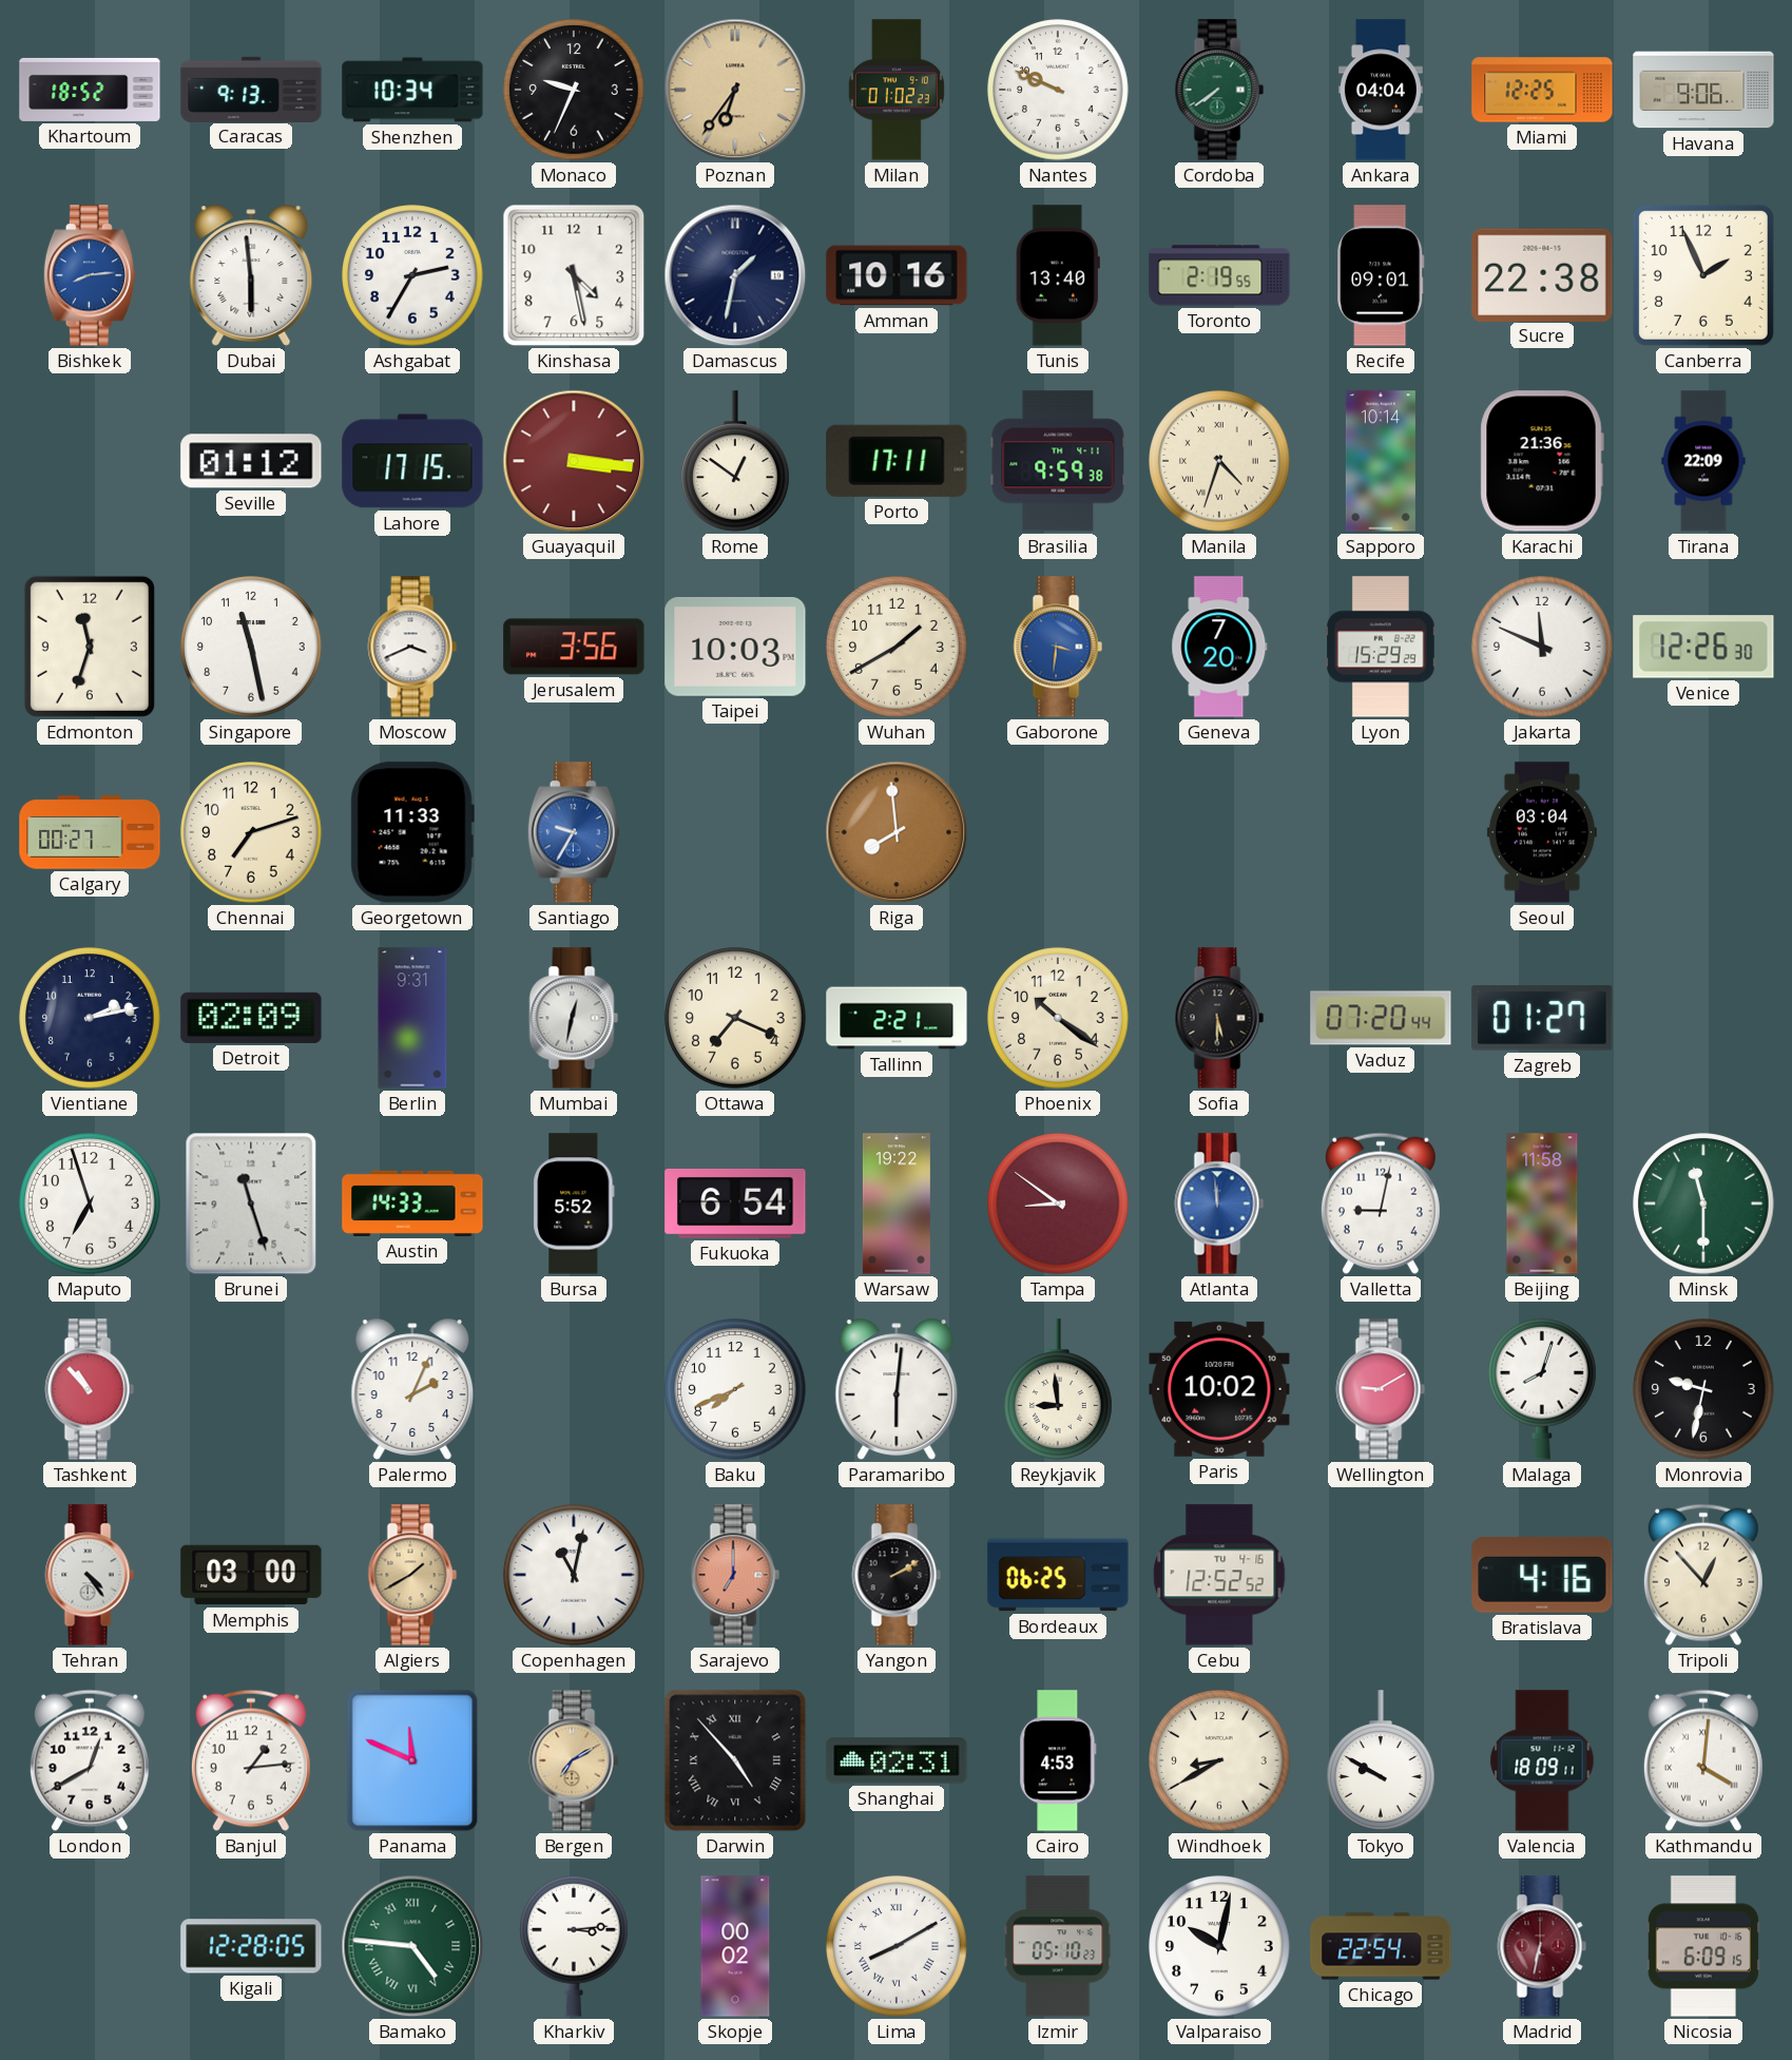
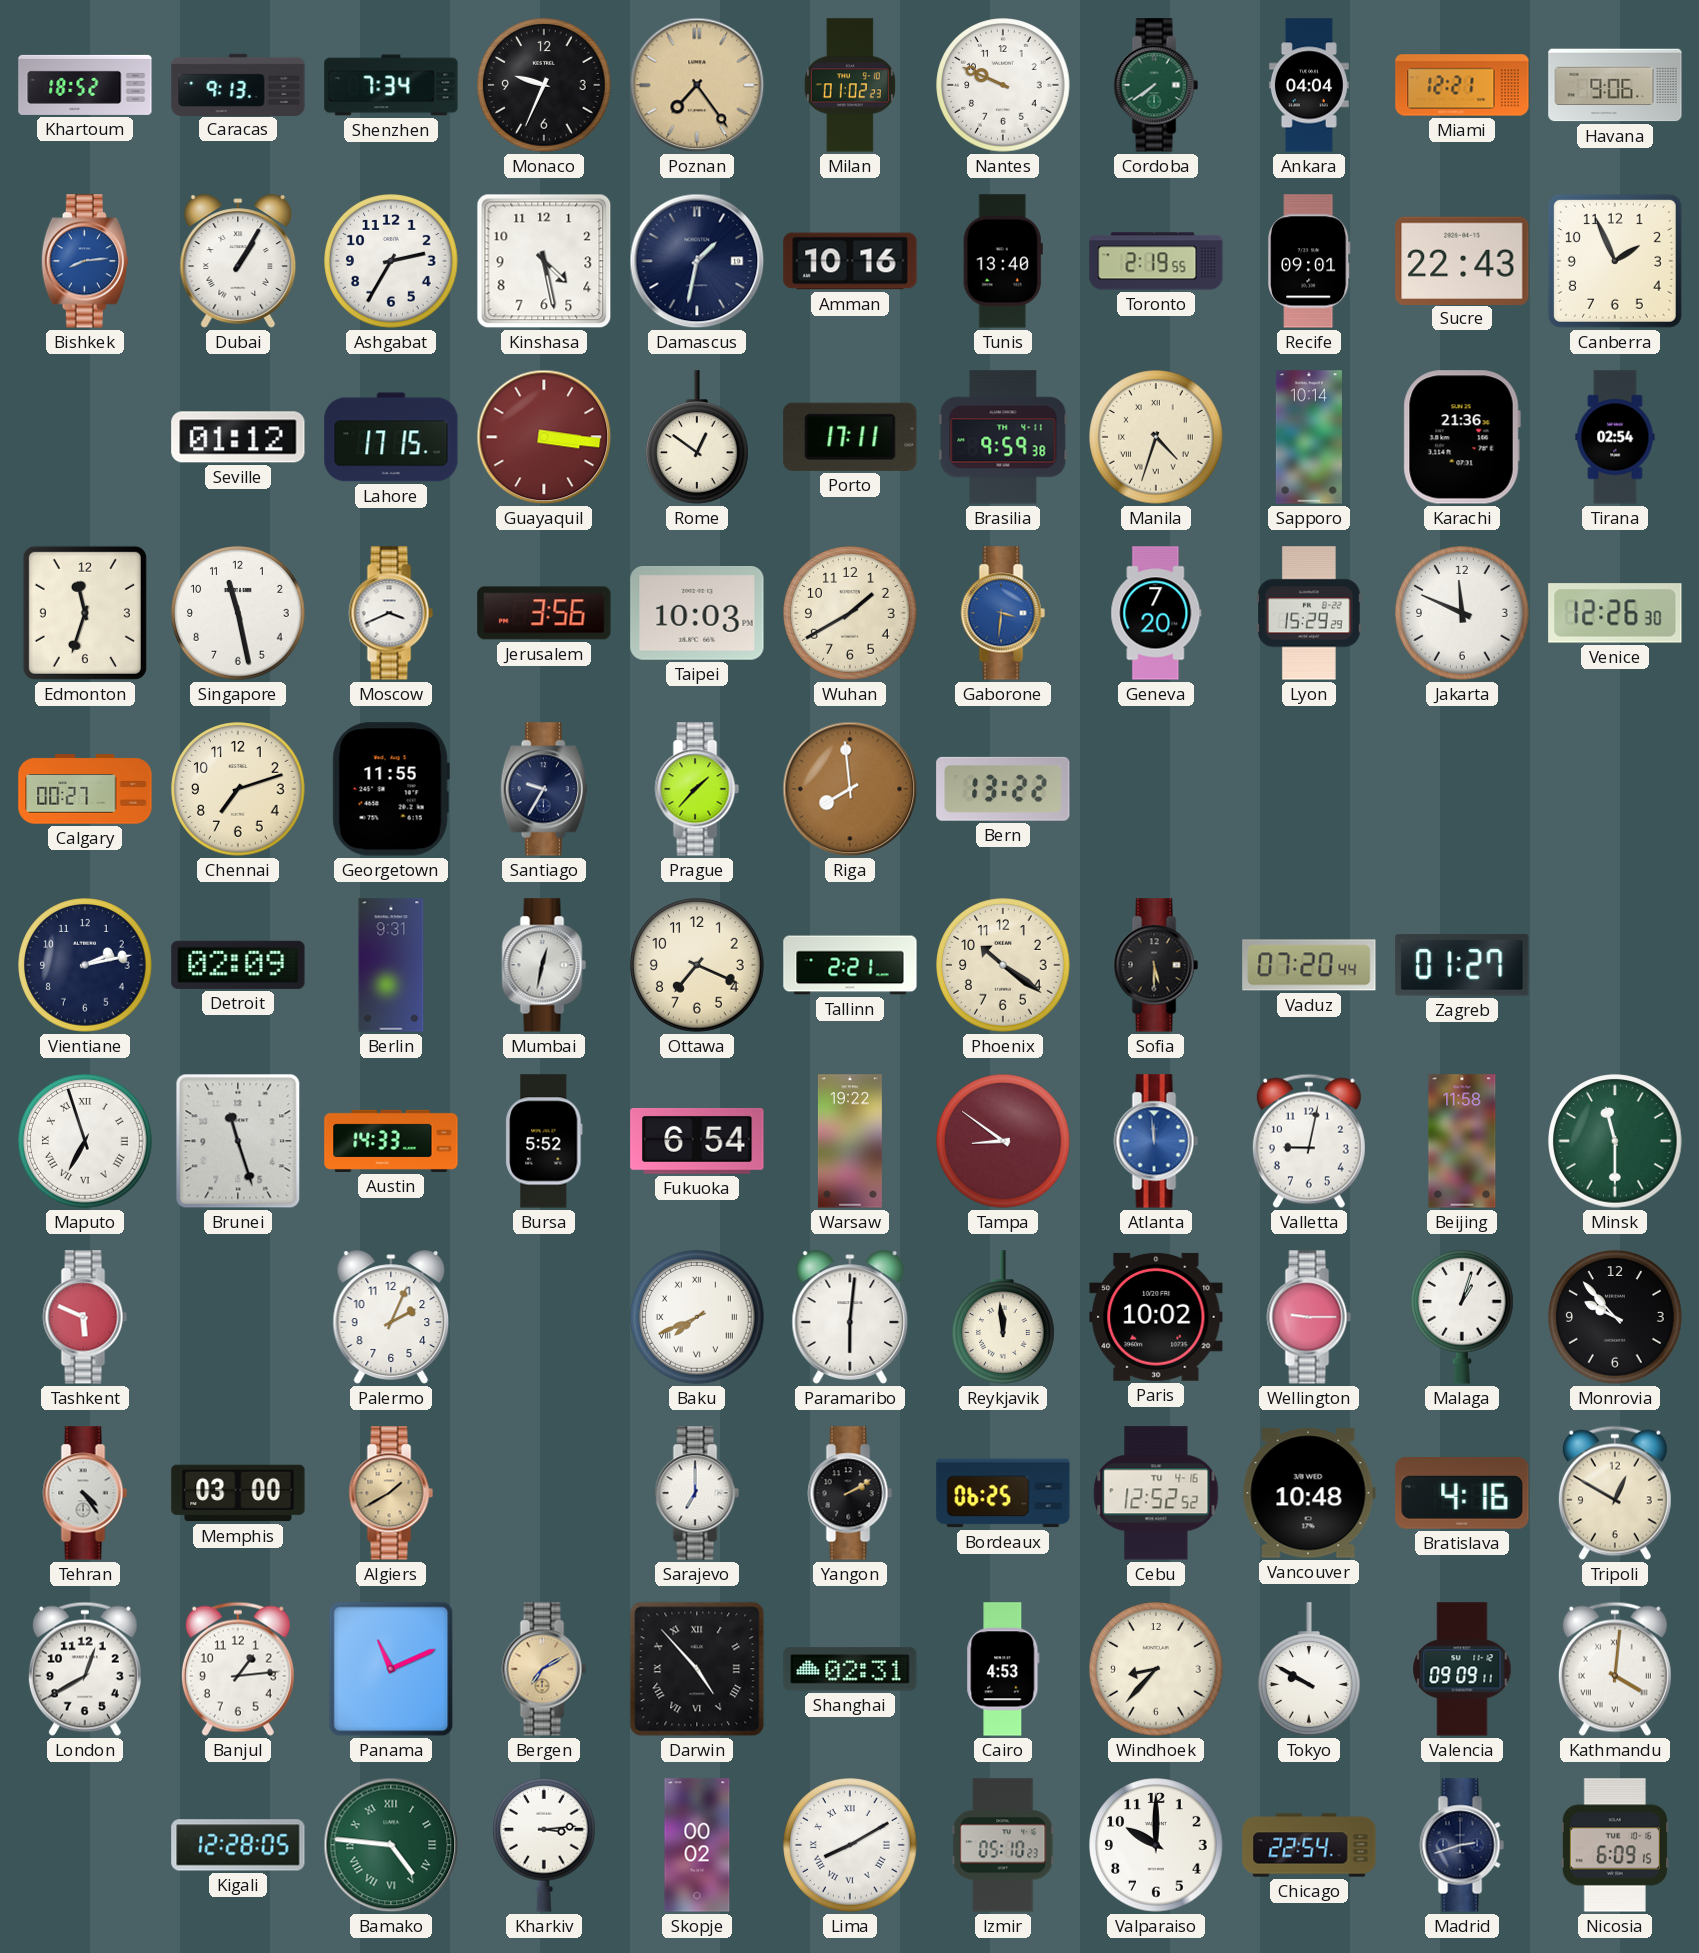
Shenzhen: 10:34 -> 7:34
Poznan: 6:36 -> 7:24
Miami: 12:25 -> 12:21
Dubai: 5:59 -> 1:05
Sucre: 22:38 -> 22:43
Tirana: 22:09 -> 02:54
Georgetown: 11:33 -> 11:55
Santiago dial: blue -> navy
Prague: none -> 1:37
Bern: none -> 13:22
Seoul: 03:04 -> none
Maputo numerals: Arabic -> Roman
Tashkent: 10:53 -> 5:49
Baku numerals: Arabic -> Roman
Reykjavik: 8:59 -> 11:59
Wellington: 9:10 -> 9:15
Malaga: 8:03 -> 1:03
Monrovia: 9:32 -> 9:53
Copenhagen: 11:02 -> none
Sarajevo dial: salmon -> white
Vancouver: none -> 10:48
Tripoli: 12:53 -> 12:50
Panama: 11:49 -> 11:11
Windhoek: 8:40 -> 8:37
Valencia: 18:09 -> 09:09
Valparaiso: 10:02 -> 10:00
Madrid: 6:32 -> 2:42
Madrid dial: burgundy -> navy
